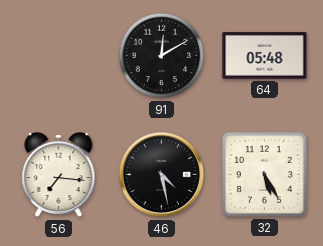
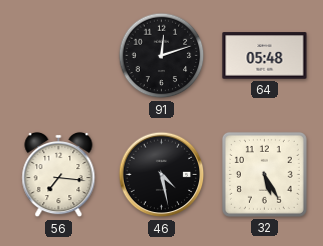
91: 12:10 -> 12:12
